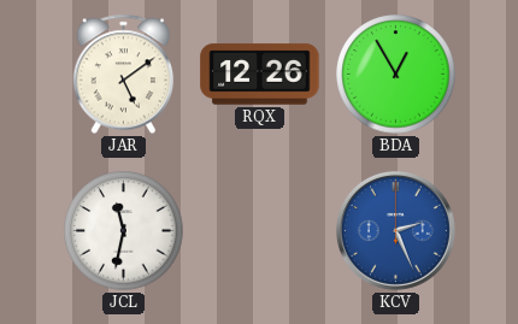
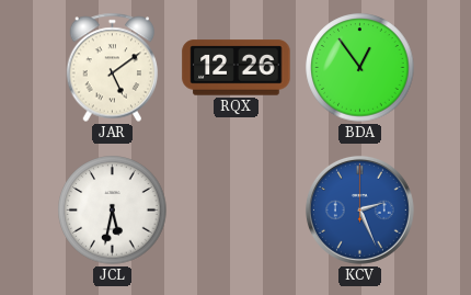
BDA: 12:55 -> 12:54
JCL: 11:32 -> 5:32
